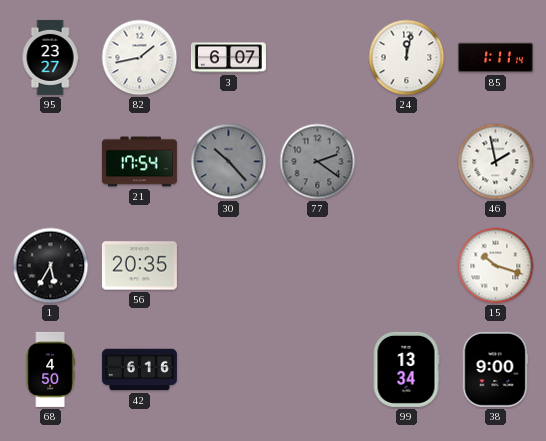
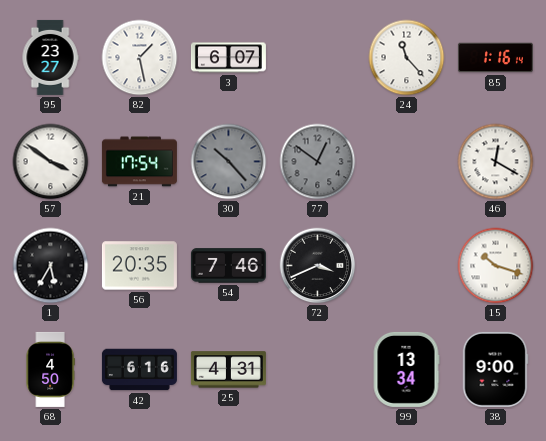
82: 1:43 -> 1:28
24: 12:02 -> 11:23
85: 1:11 -> 1:16
57: none -> 3:51
77: 2:21 -> 12:51
46: 1:58 -> 12:20
54: none -> 7:46
72: none -> 3:41
25: none -> 4:31
